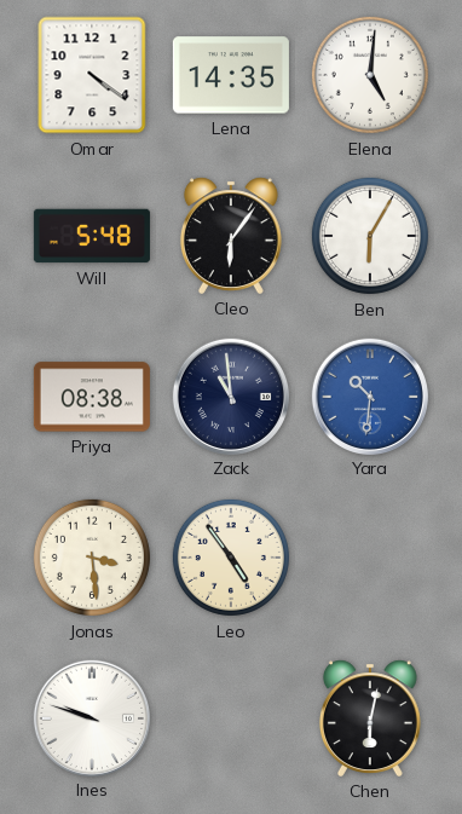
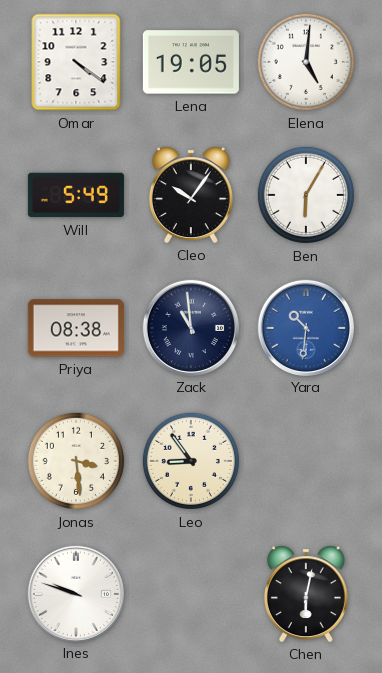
Lena: 14:35 -> 19:05
Will: 5:48 -> 5:49
Cleo: 6:06 -> 10:06
Leo: 4:54 -> 8:54
